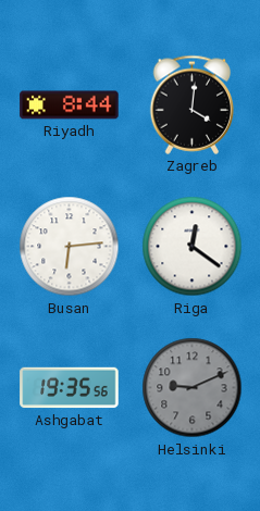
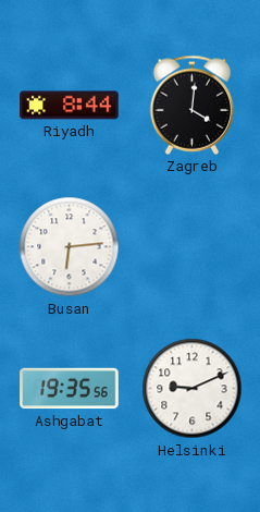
Riga: 12:21 -> none
Helsinki dial: grey -> white
